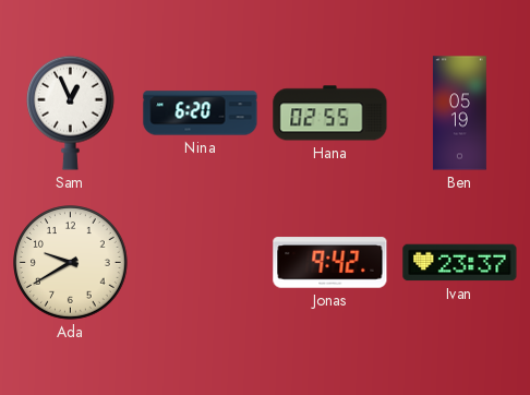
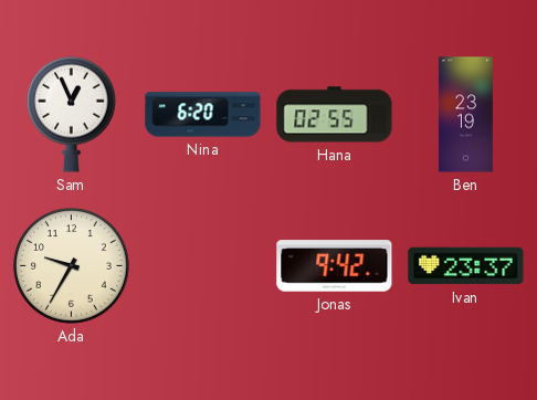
Ben: 05:19 -> 23:19
Ada: 9:40 -> 9:35
